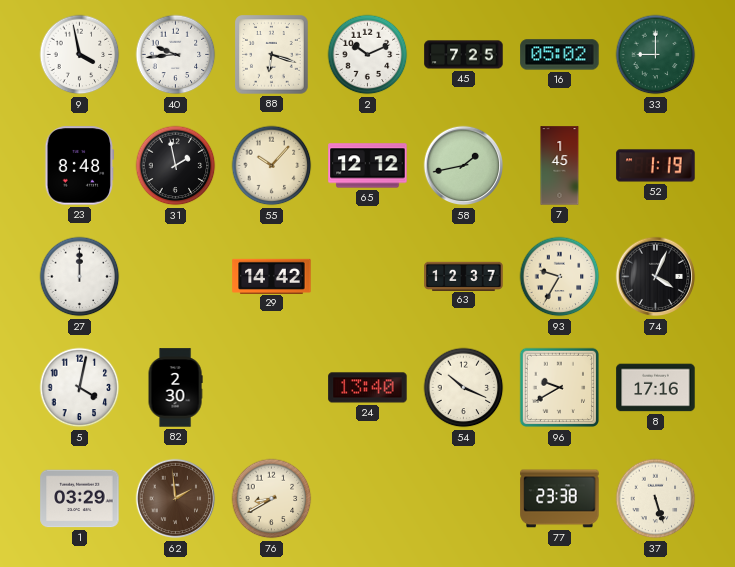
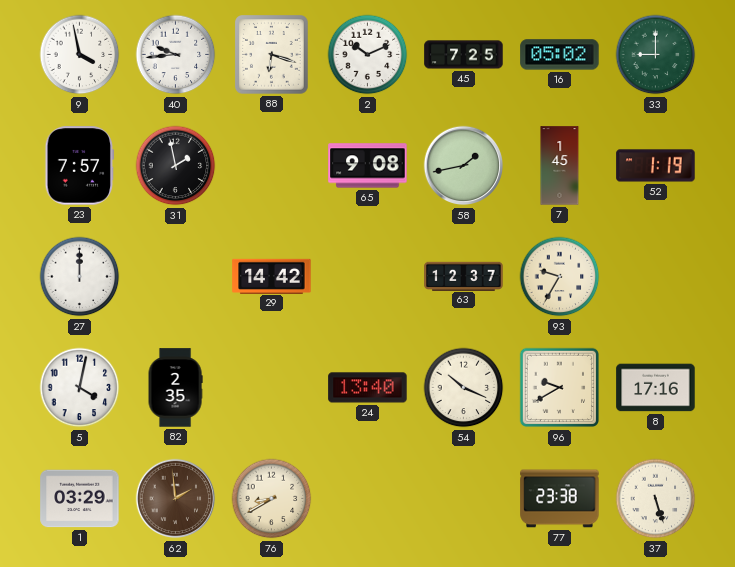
23: 8:48 -> 7:57
55: 10:07 -> none
65: 12:12 -> 9:08
74: 4:04 -> none
82: 2:30 -> 2:35
